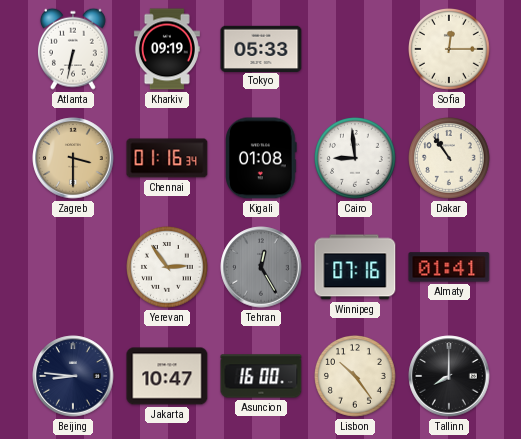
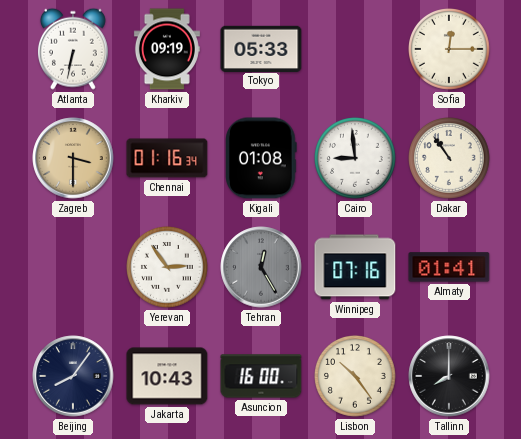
Beijing: 8:46 -> 8:06
Jakarta: 10:47 -> 10:43
